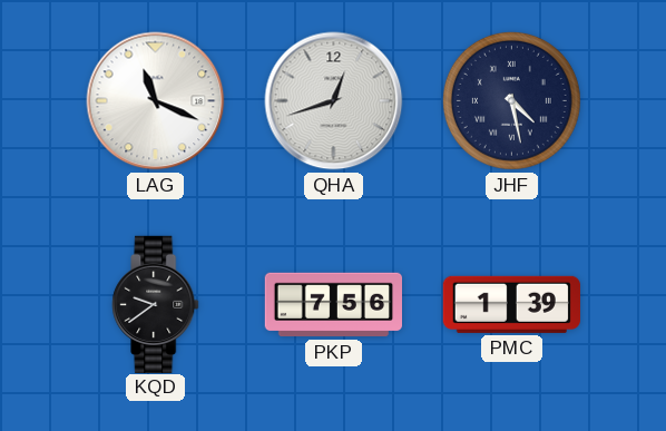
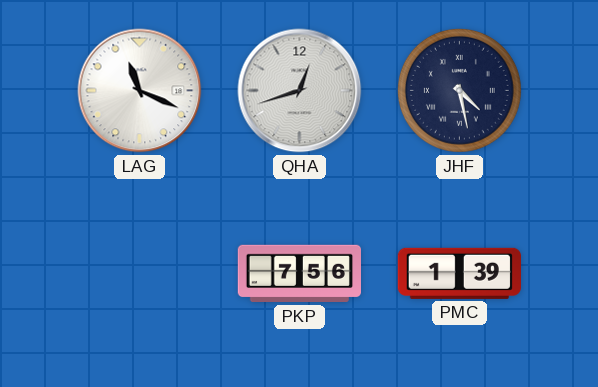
KQD: 9:39 -> none
